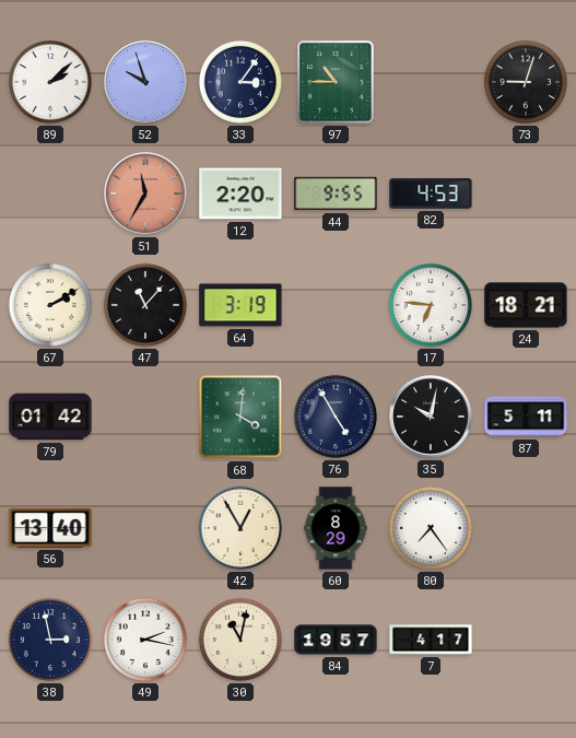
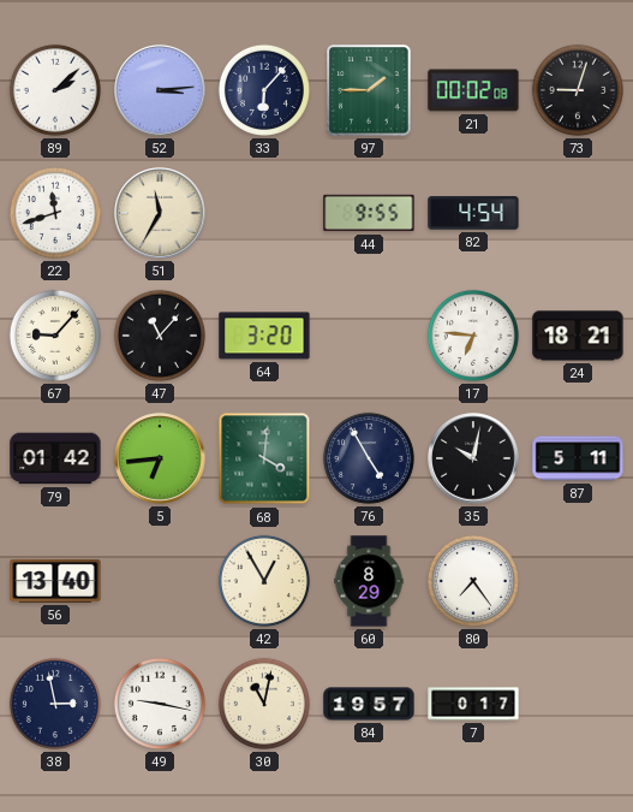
52: 9:57 -> 3:14
33: 3:06 -> 6:07
97: 10:45 -> 1:45
21: none -> 00:02
22: none -> 11:42
51 dial: salmon -> cream
12: 2:20 -> none
82: 4:53 -> 4:54
67: 2:10 -> 9:07
64: 3:19 -> 3:20
5: none -> 6:44
49: 2:17 -> 9:17
7: 4:17 -> 0:17
